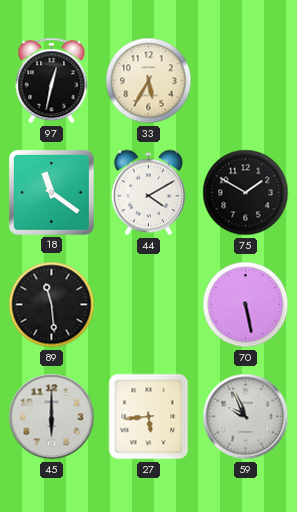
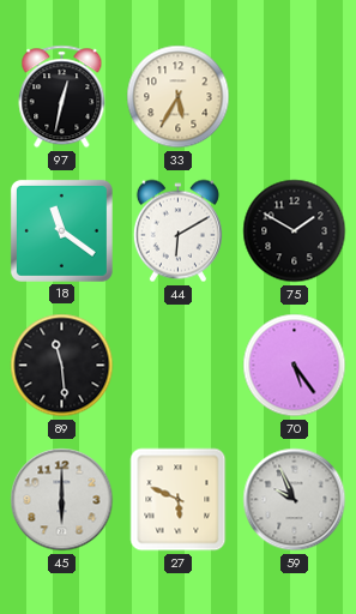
44: 4:10 -> 6:10
70: 5:28 -> 5:24
27: 5:44 -> 5:49
